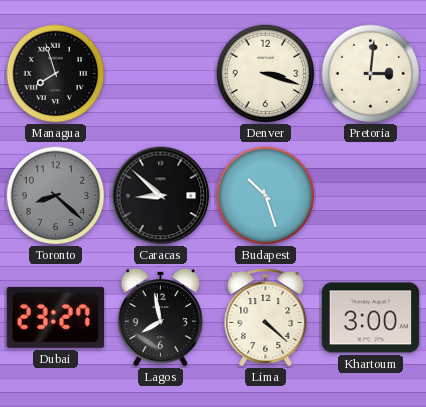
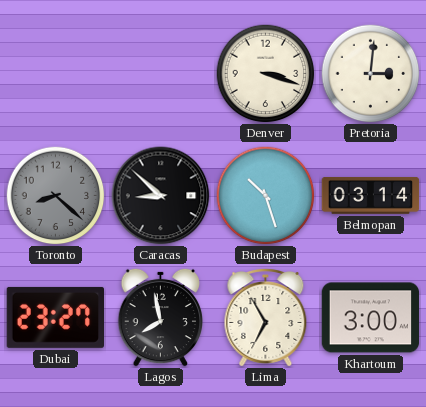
Managua: 7:57 -> none
Belmopan: none -> 03:14
Lima: 4:22 -> 6:55
